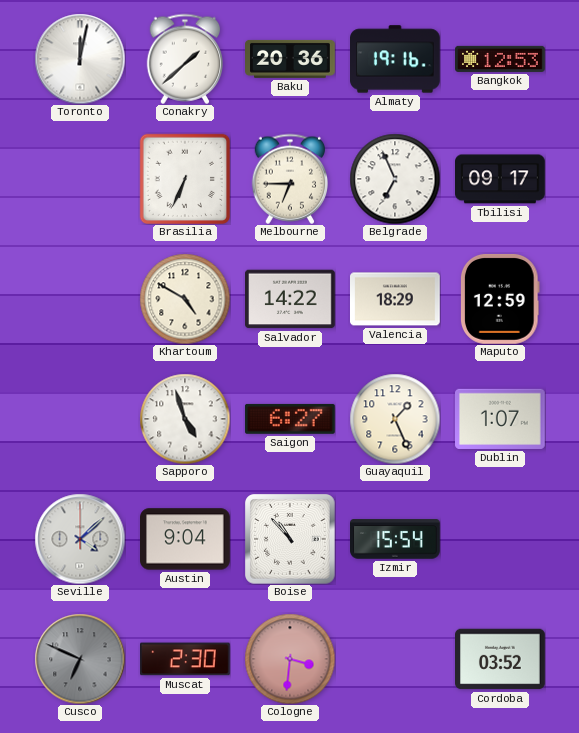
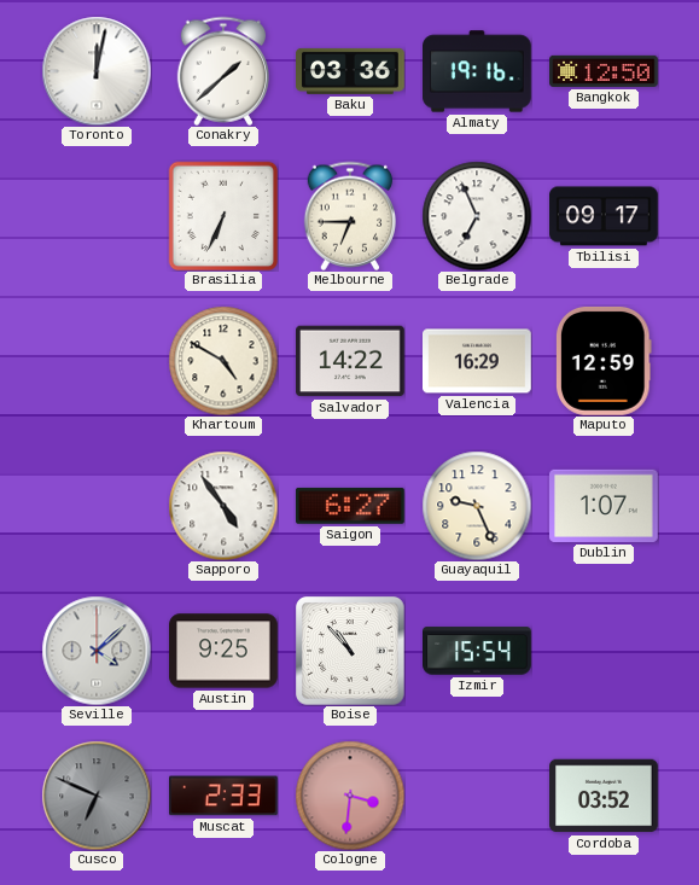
Baku: 20:36 -> 03:36
Bangkok: 12:53 -> 12:50
Valencia: 18:29 -> 16:29
Sapporo: 4:57 -> 4:54
Guayaquil: 1:26 -> 9:26
Austin: 9:04 -> 9:25
Muscat: 2:30 -> 2:33
